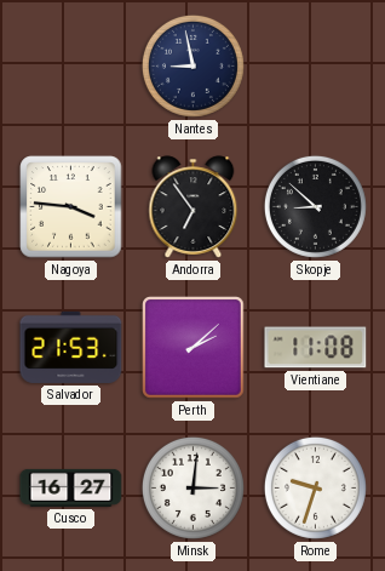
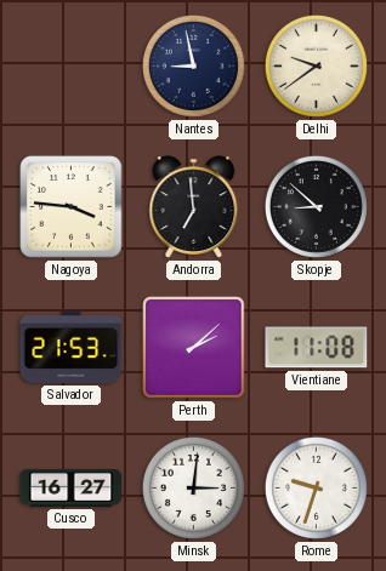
Delhi: none -> 9:39
Andorra: 6:54 -> 6:59
